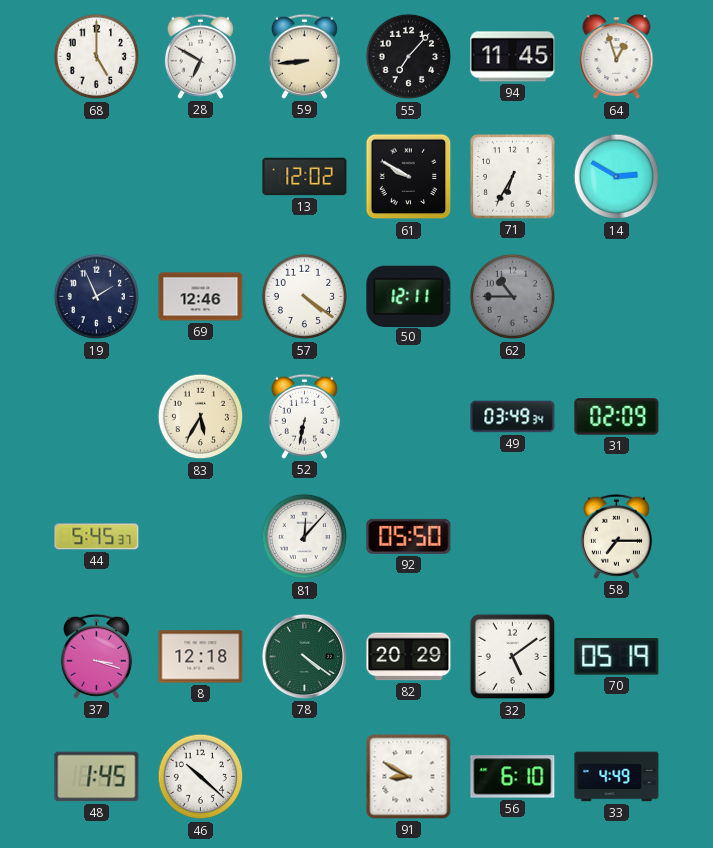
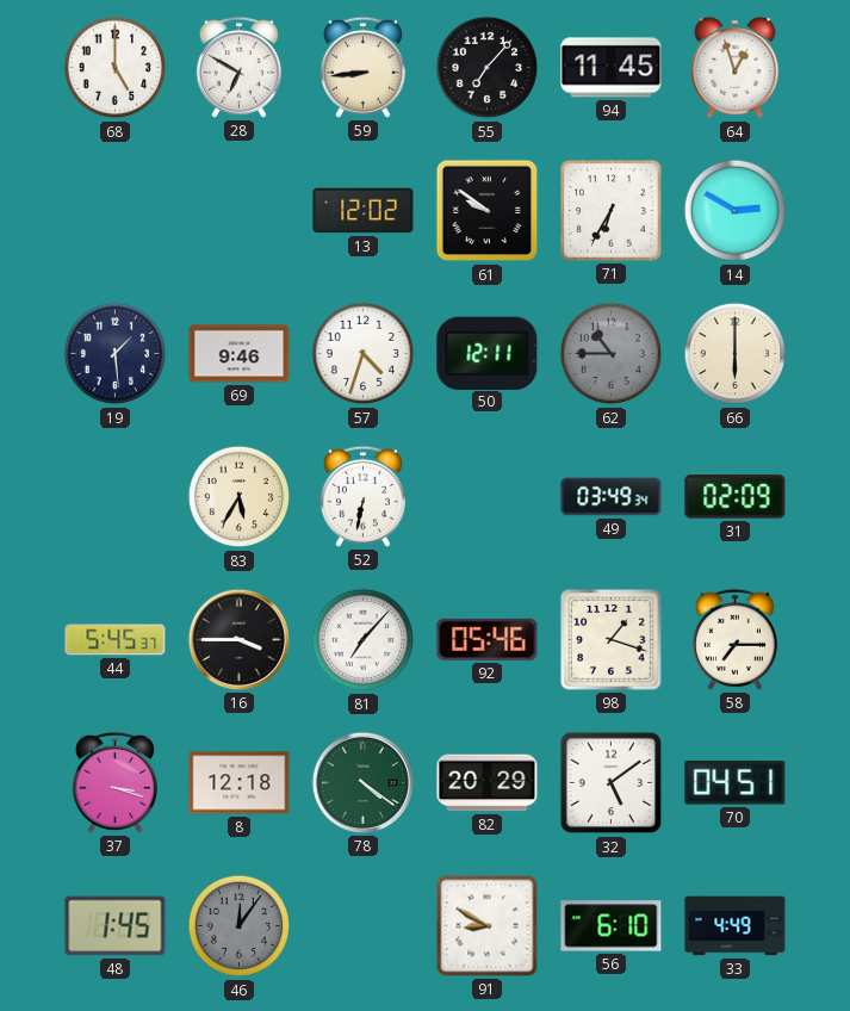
61: 9:50 -> 9:51
19: 1:56 -> 1:29
69: 12:46 -> 9:46
57: 4:21 -> 4:33
66: none -> 6:00
16: none -> 3:45
81: 12:07 -> 7:07
92: 05:50 -> 05:46
98: none -> 1:18
70: 05:19 -> 04:51
46: 10:22 -> 12:06
46 dial: white -> grey
